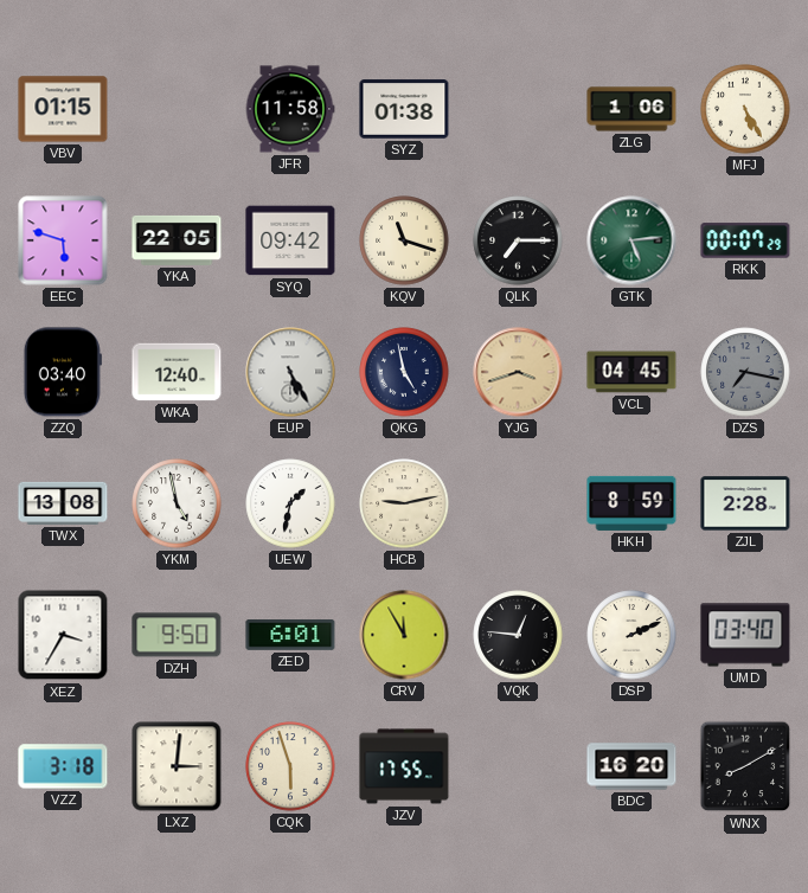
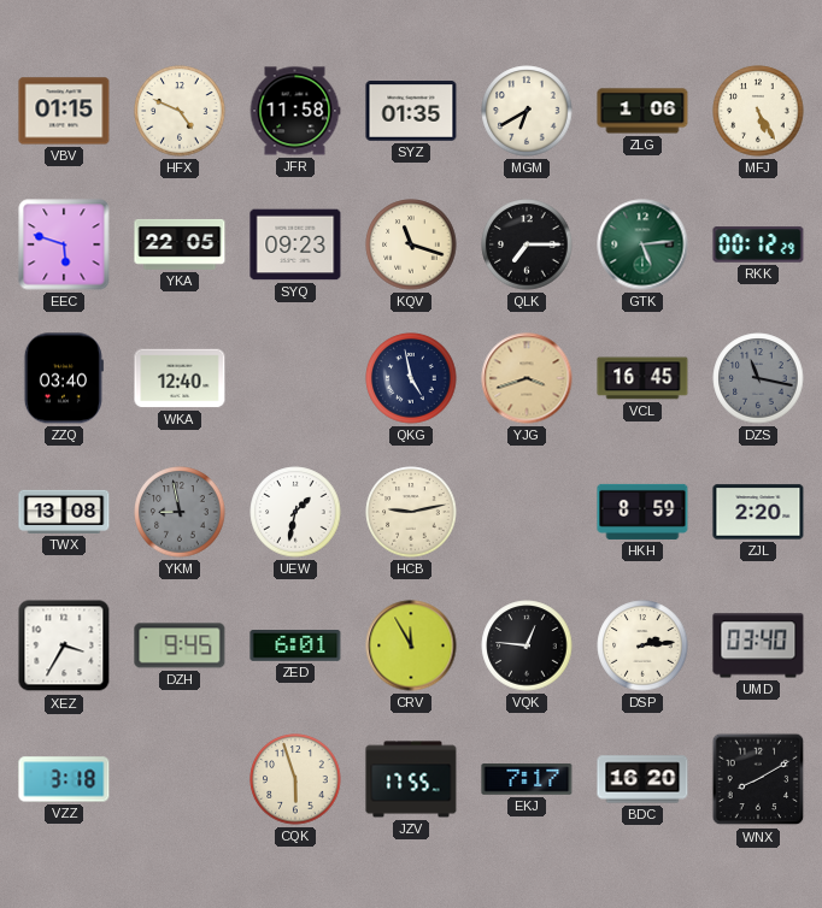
HFX: none -> 4:49
SYZ: 01:38 -> 01:35
MGM: none -> 6:40
SYQ: 09:42 -> 09:23
RKK: 00:07 -> 00:12
EUP: 5:25 -> none
VCL: 04:45 -> 16:45
DZS: 7:17 -> 11:17
YKM: 4:58 -> 8:58
YKM dial: white -> grey
ZJL: 2:28 -> 2:20
DZH: 9:50 -> 9:45
DSP: 2:11 -> 2:14
LXZ: 3:01 -> none
EKJ: none -> 7:17
